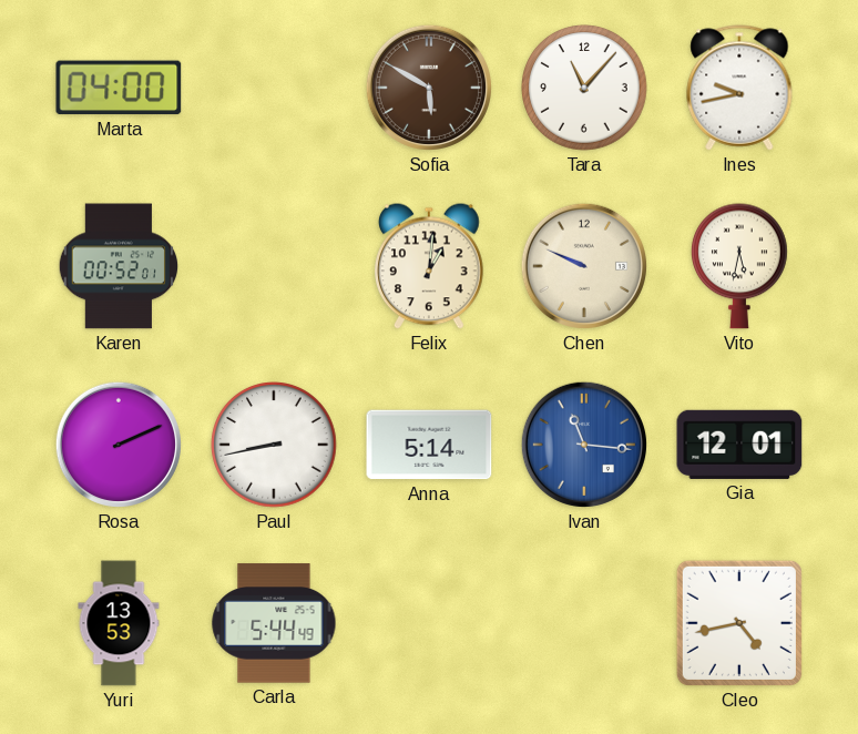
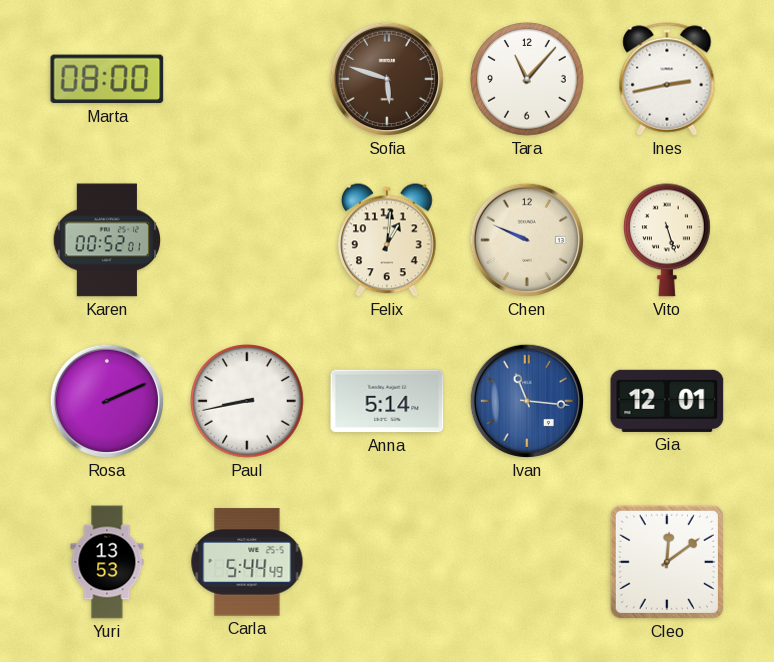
Marta: 04:00 -> 08:00
Sofia: 5:50 -> 5:48
Ines: 9:43 -> 2:43
Vito: 5:32 -> 5:27
Cleo: 4:43 -> 12:09
